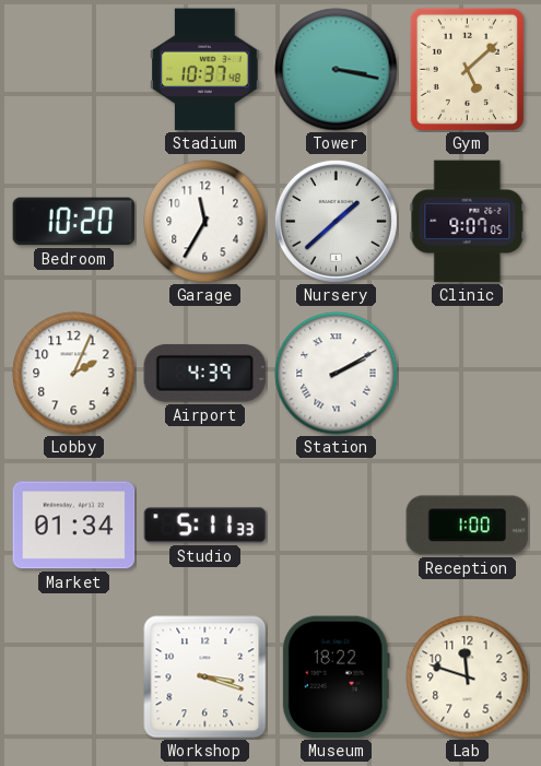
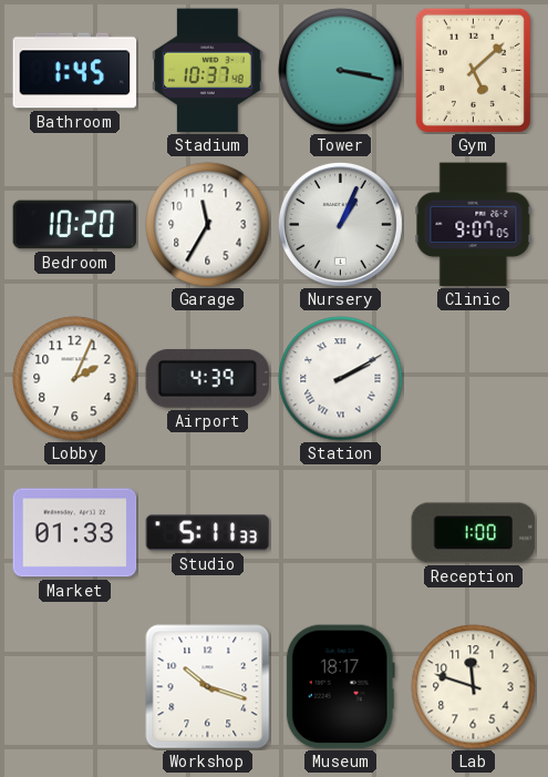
Bathroom: none -> 1:45
Nursery: 1:38 -> 1:04
Market: 01:34 -> 01:33
Workshop: 3:18 -> 10:18
Museum: 18:22 -> 18:17
